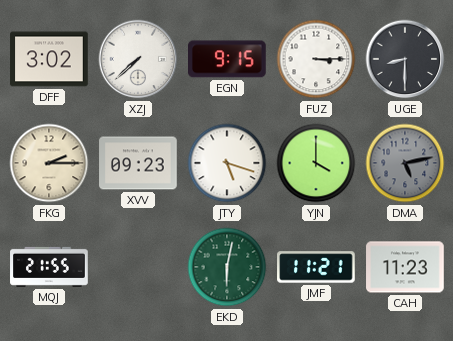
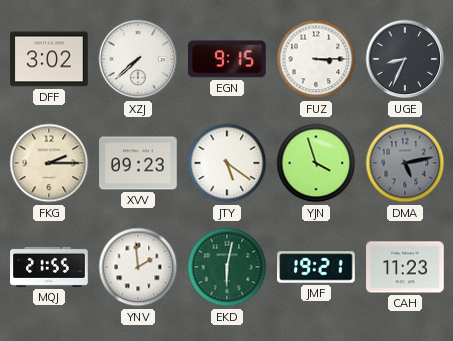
UGE: 8:30 -> 8:34
JTY: 5:18 -> 5:21
YJN: 4:00 -> 3:57
YNV: none -> 1:59
JMF: 11:21 -> 19:21
